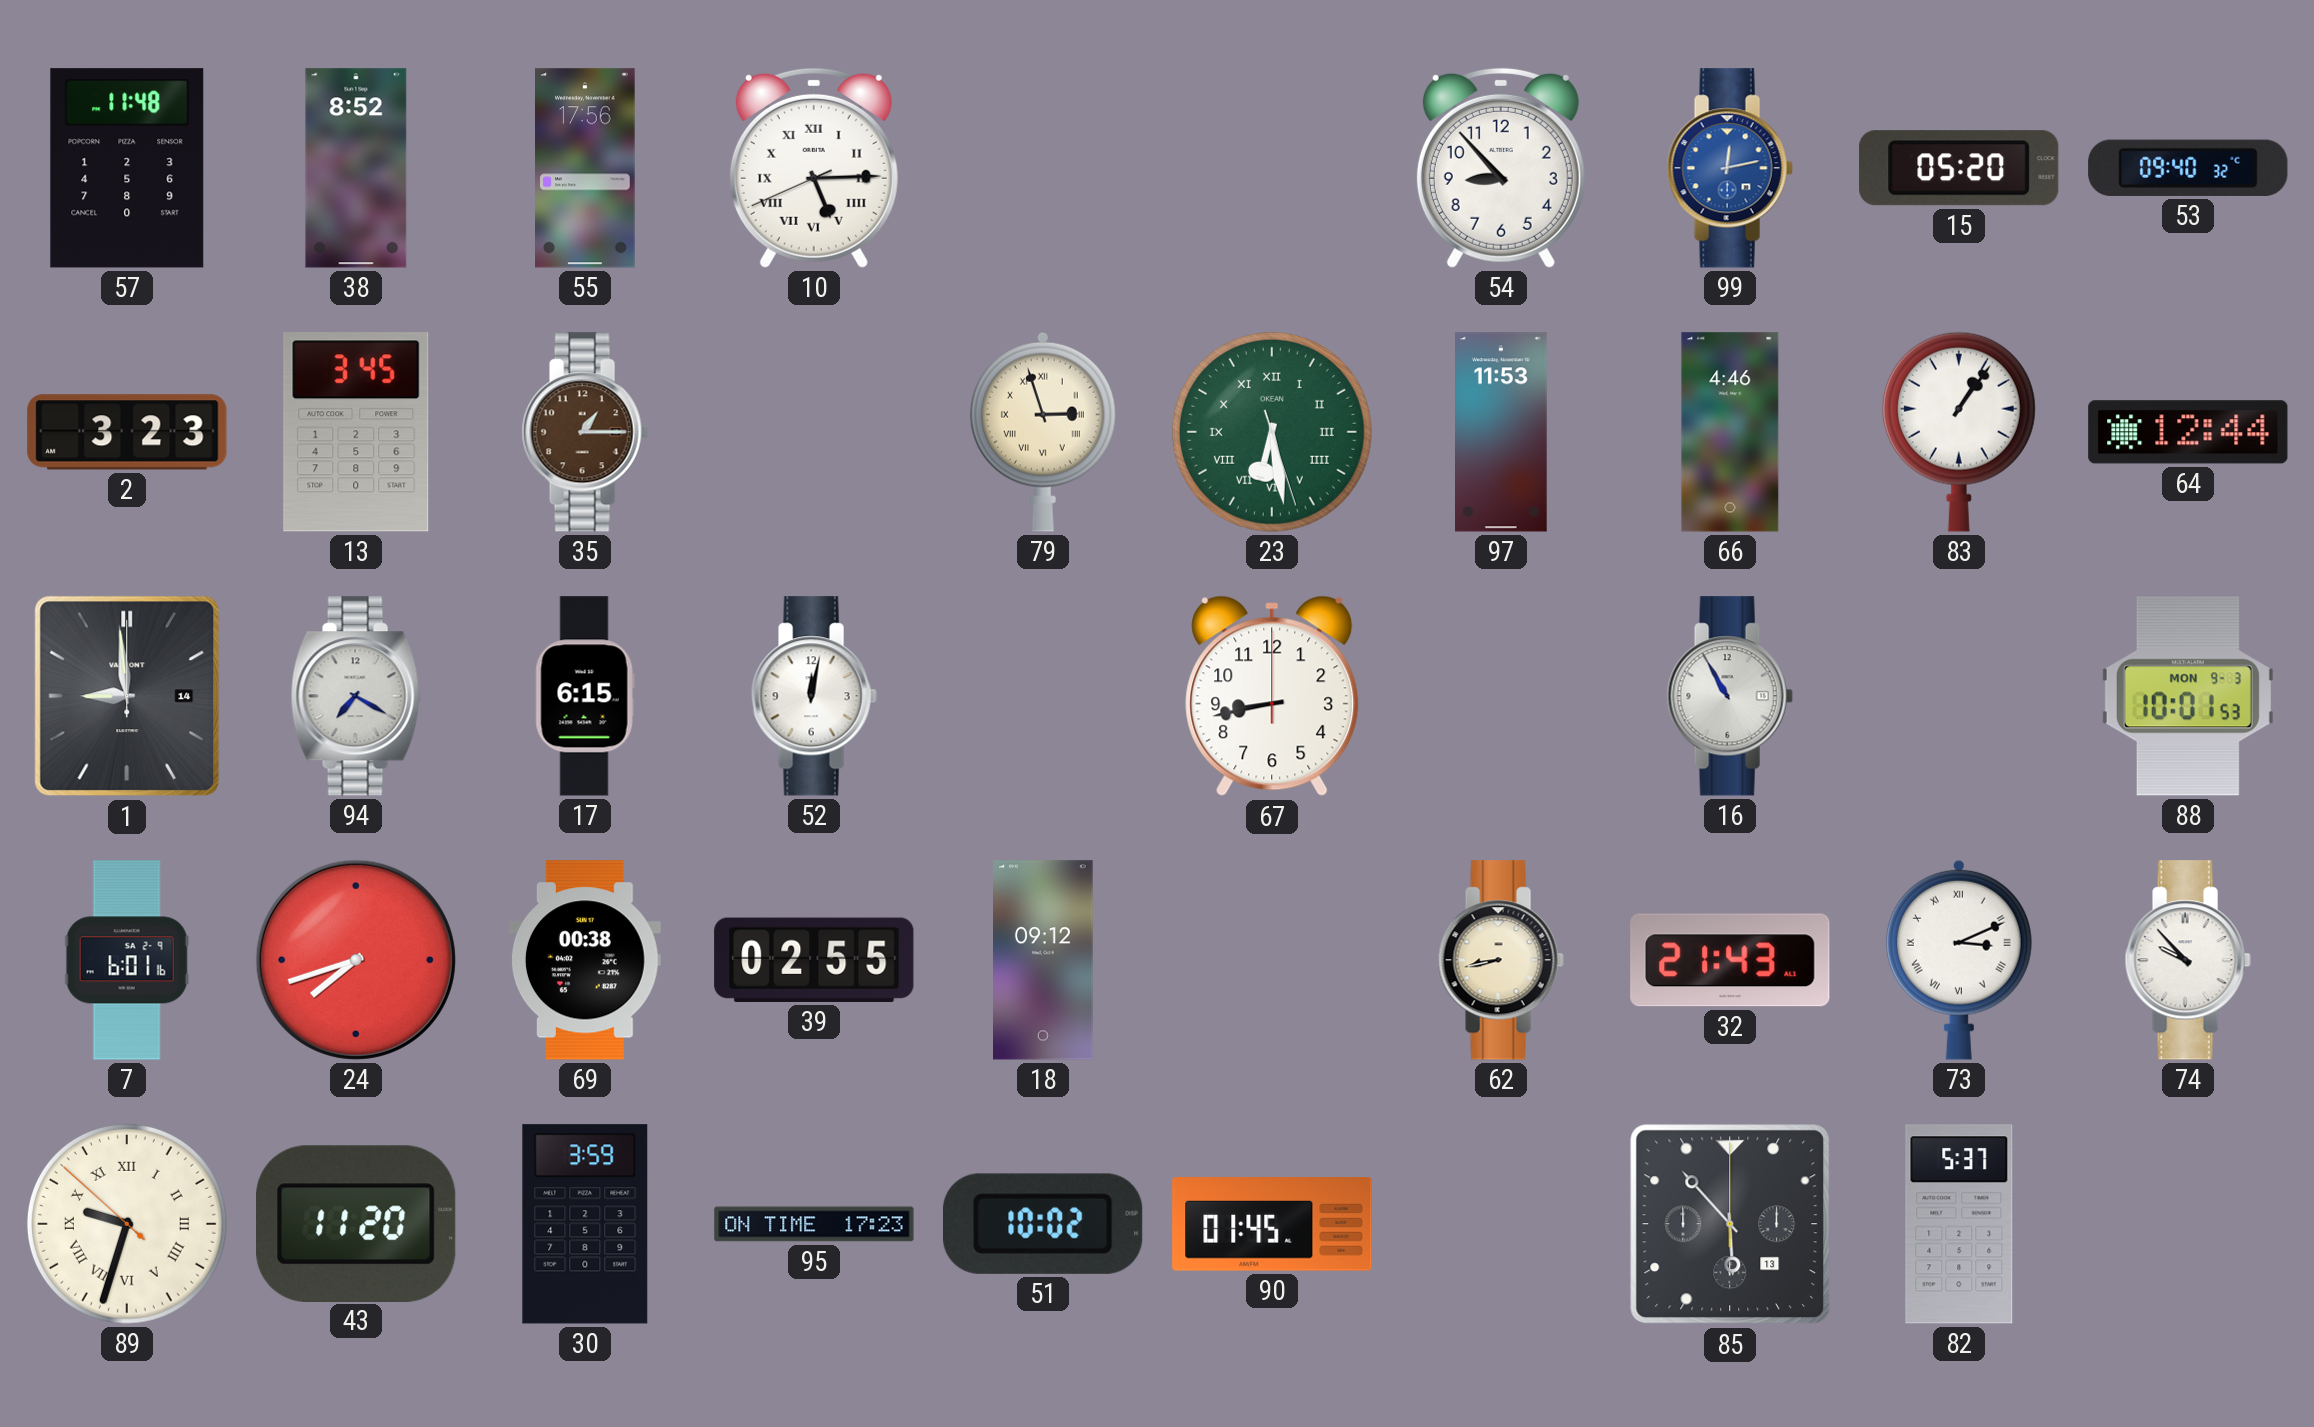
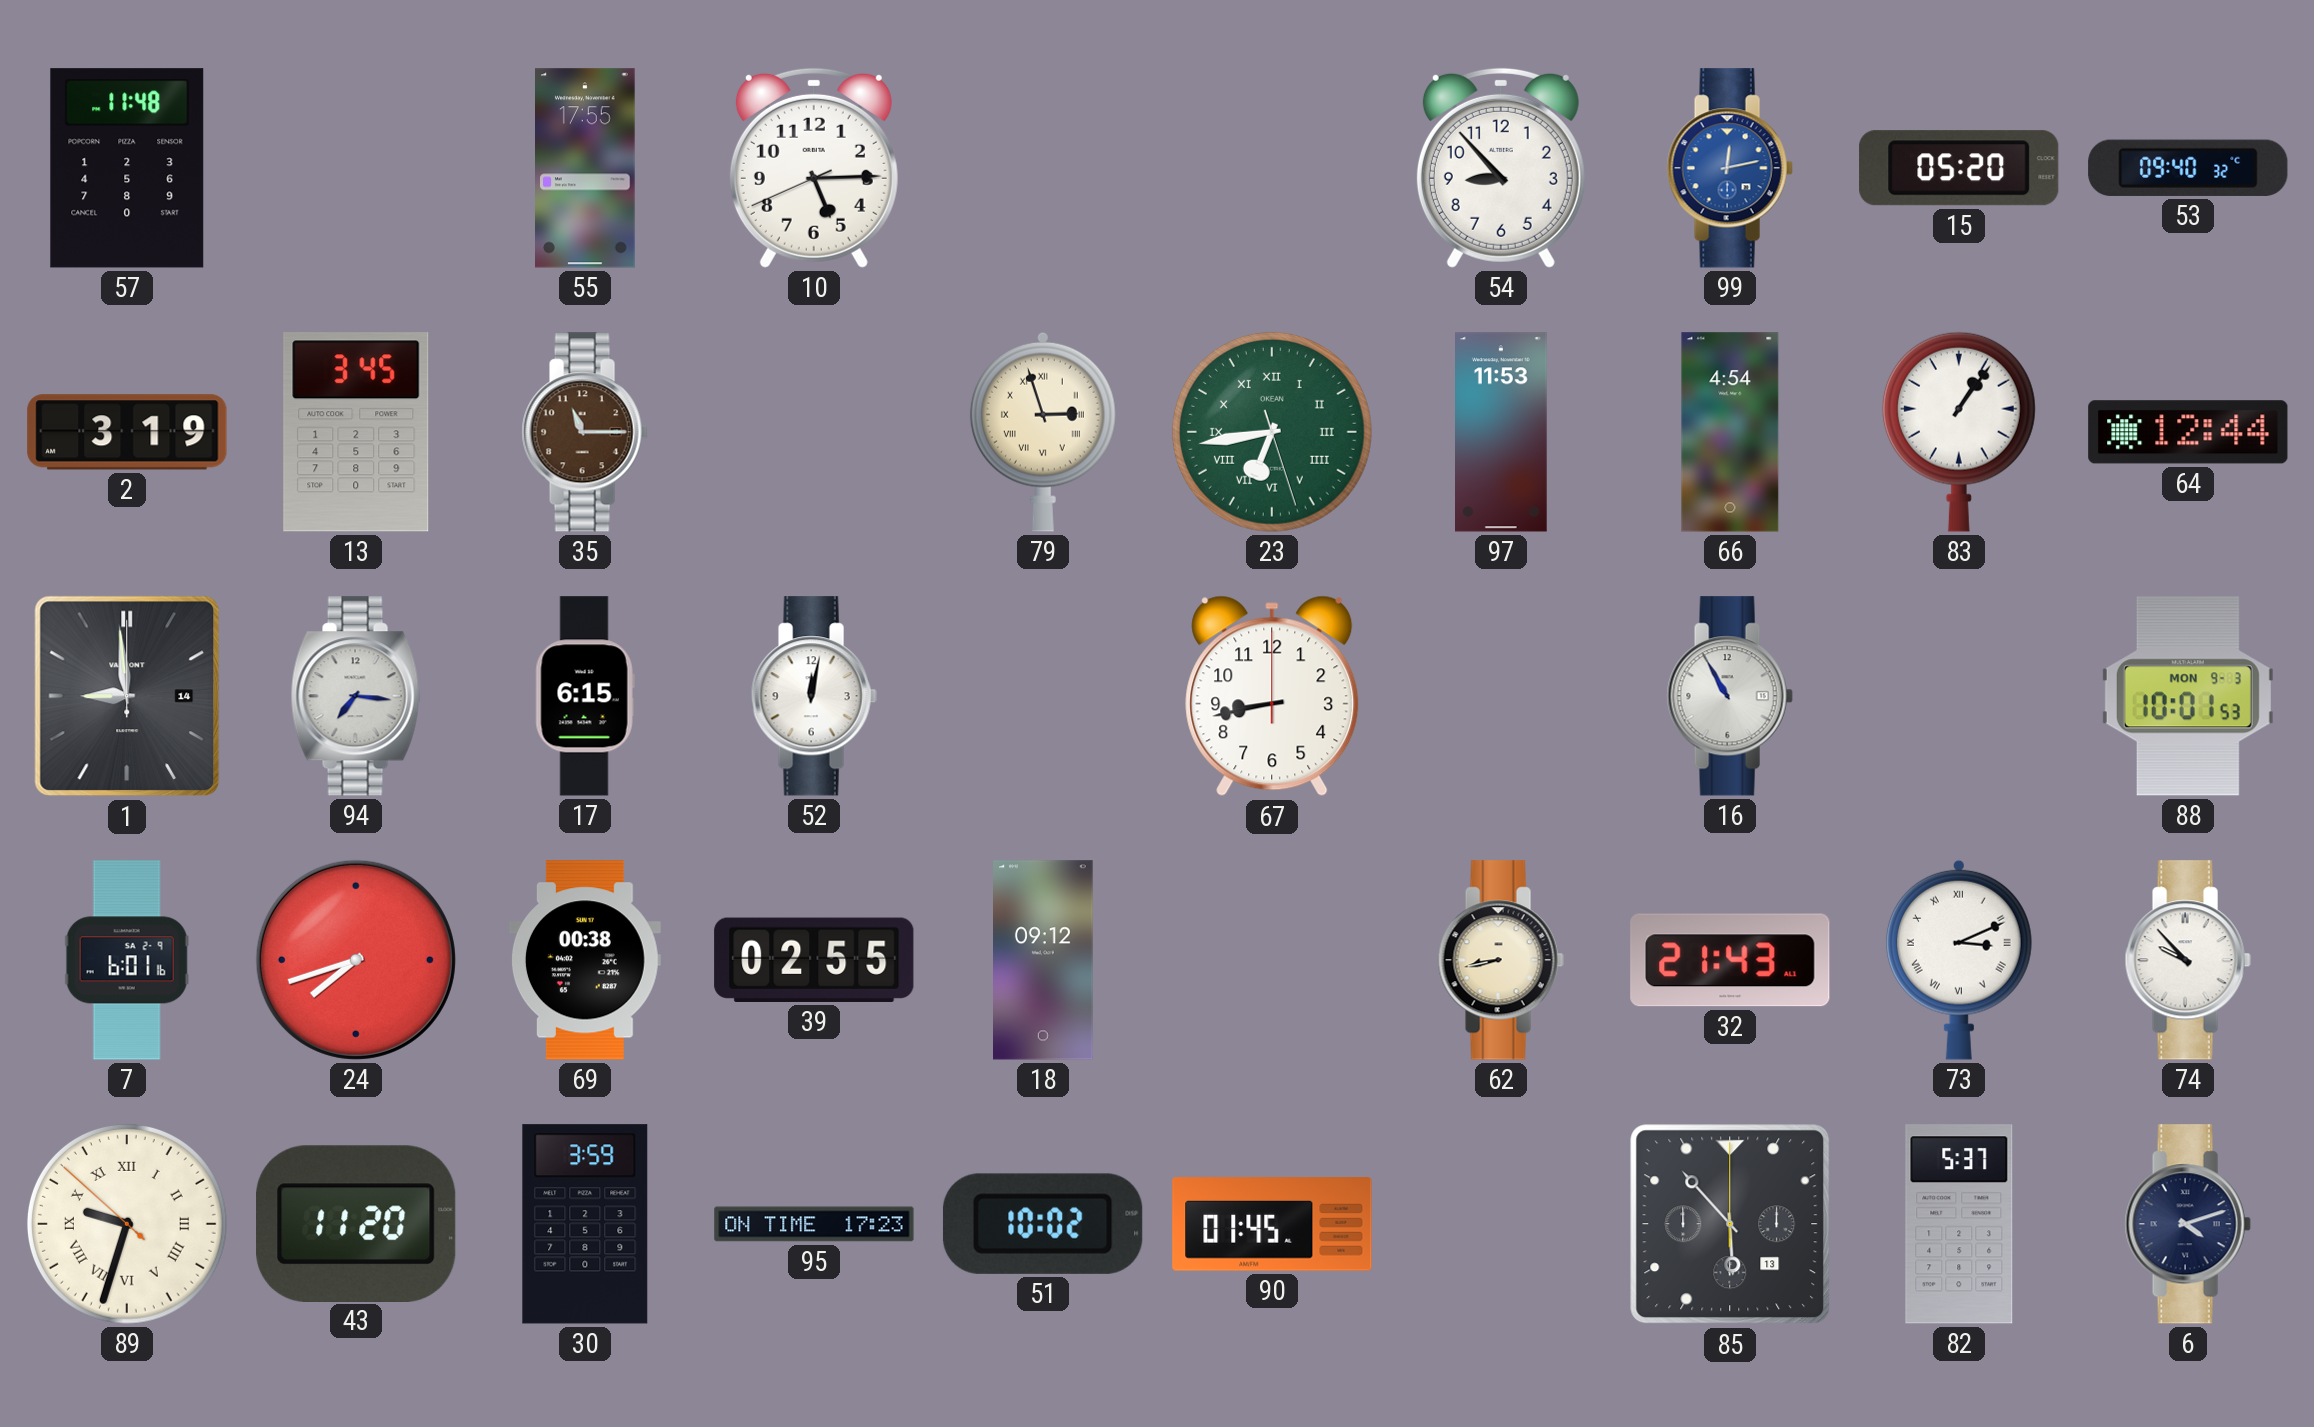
38: 8:52 -> none
55: 17:56 -> 17:55
10 numerals: Roman -> Arabic
2: 3:23 -> 3:19
35: 1:15 -> 11:15
23: 6:28 -> 6:43
66: 4:46 -> 4:54
94: 7:20 -> 7:16
6: none -> 4:12
